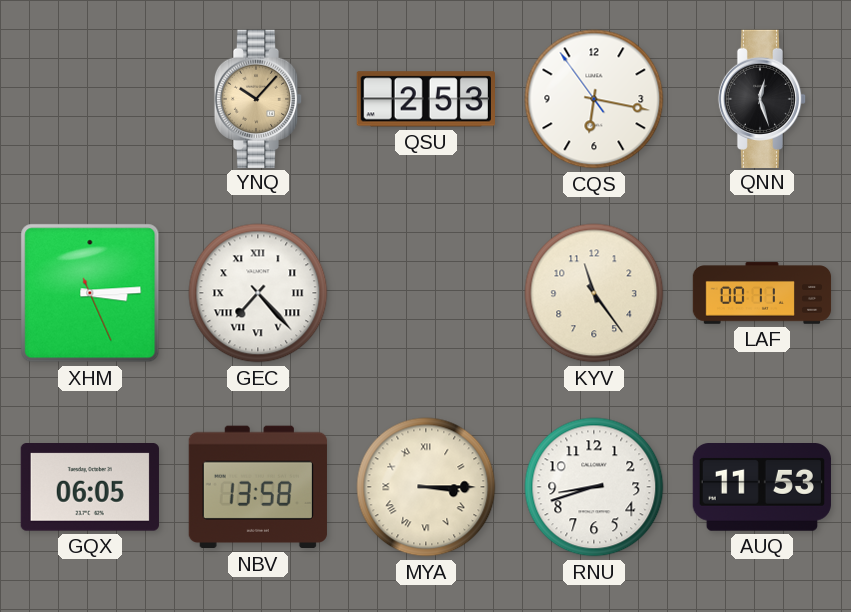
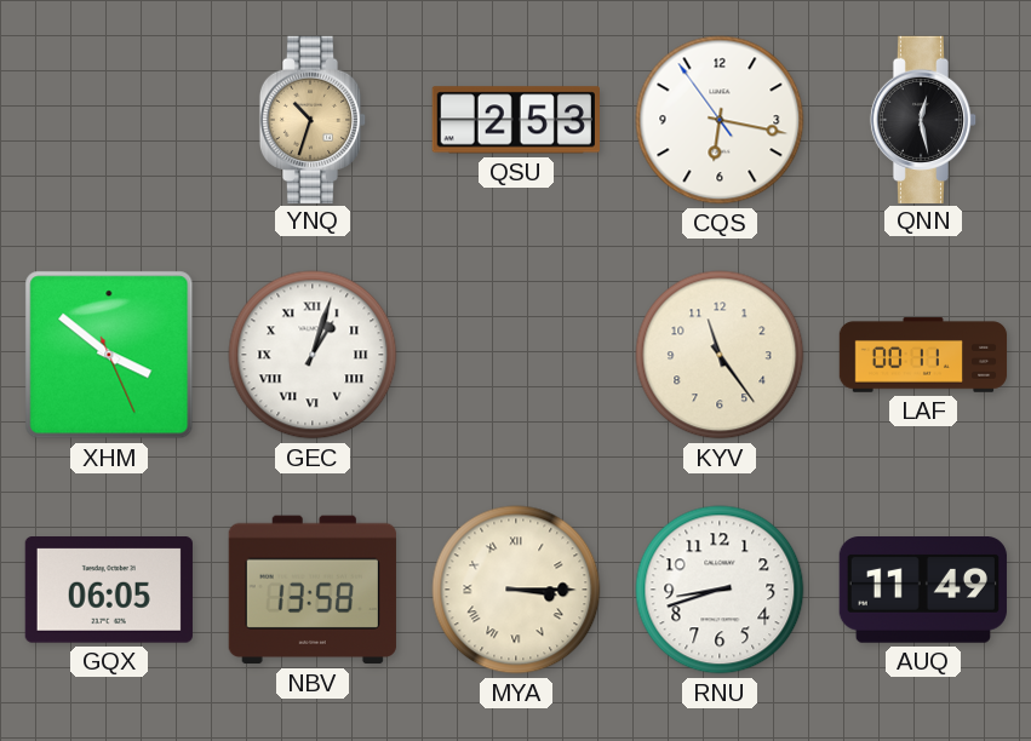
YNQ: 10:07 -> 10:33
QNN: 12:27 -> 12:28
XHM: 3:14 -> 3:51
GEC: 7:23 -> 1:03
AUQ: 11:53 -> 11:49
